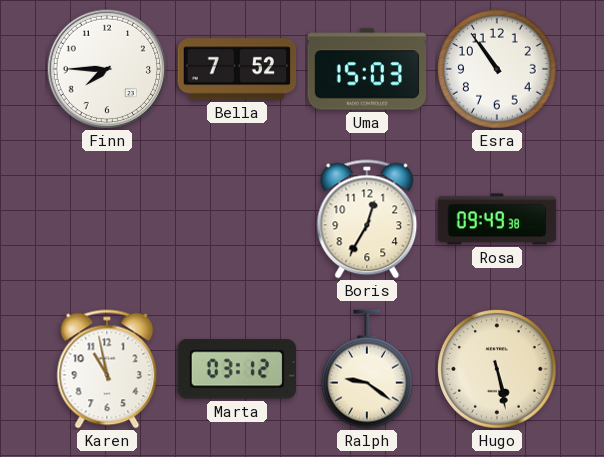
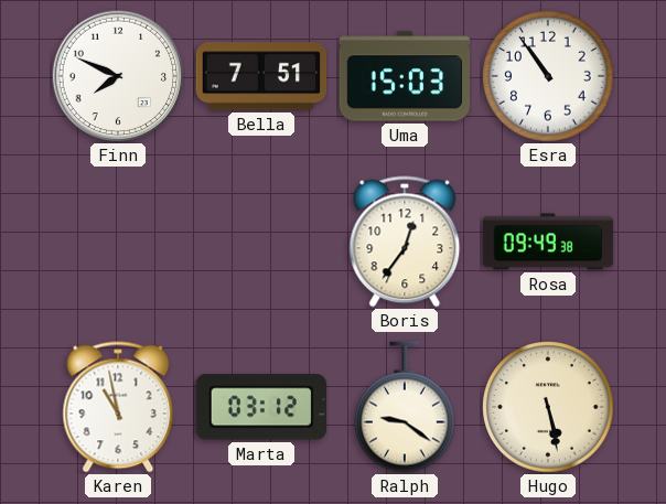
Finn: 7:45 -> 7:49
Bella: 7:52 -> 7:51
Boris: 12:35 -> 12:36
